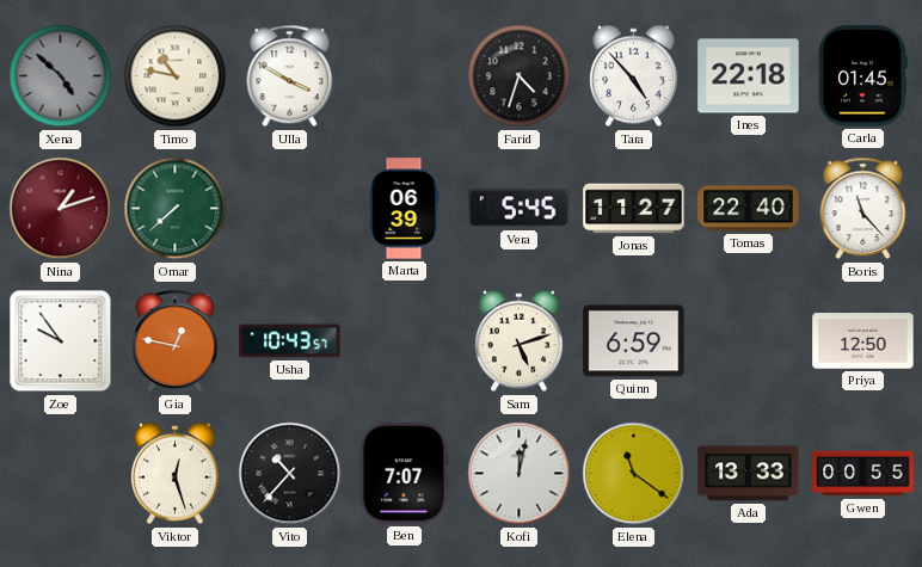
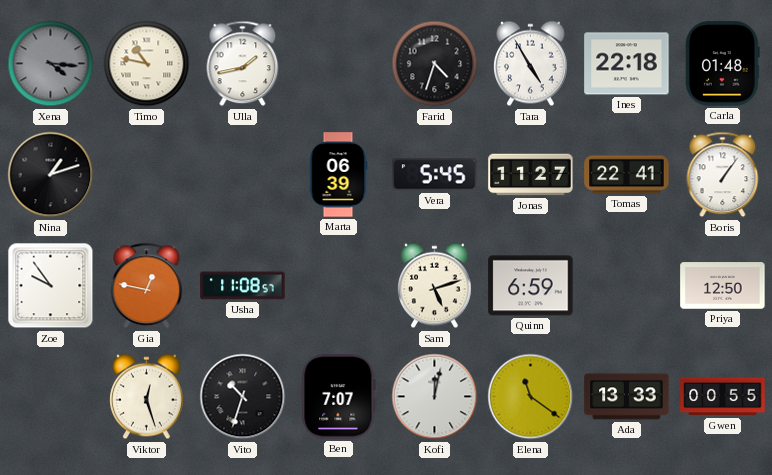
Xena: 4:52 -> 4:16
Ulla: 3:50 -> 1:43
Tara: 4:53 -> 4:55
Carla: 01:45 -> 01:48
Nina dial: burgundy -> black
Omar: 7:38 -> none
Tomas: 22:40 -> 22:41
Boris: 11:23 -> 1:06
Usha: 10:43 -> 11:08
Vito: 10:37 -> 10:33
